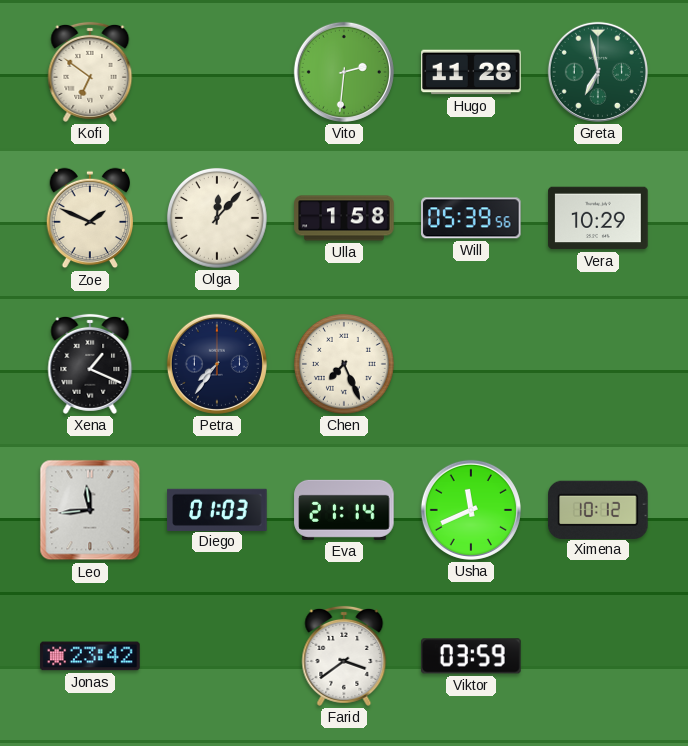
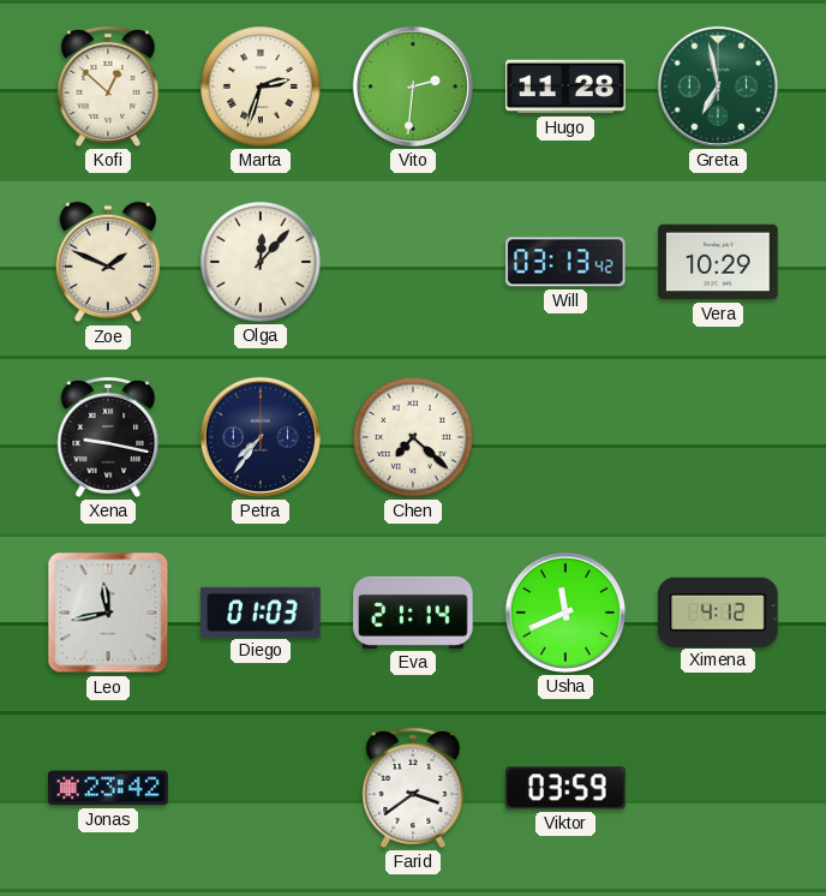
Kofi: 6:51 -> 12:52
Marta: none -> 2:33
Ulla: 1:58 -> none
Will: 05:39 -> 03:13
Xena: 1:19 -> 9:17
Chen: 7:26 -> 7:22
Leo: 11:44 -> 11:43
Ximena: 10:12 -> 4:12
